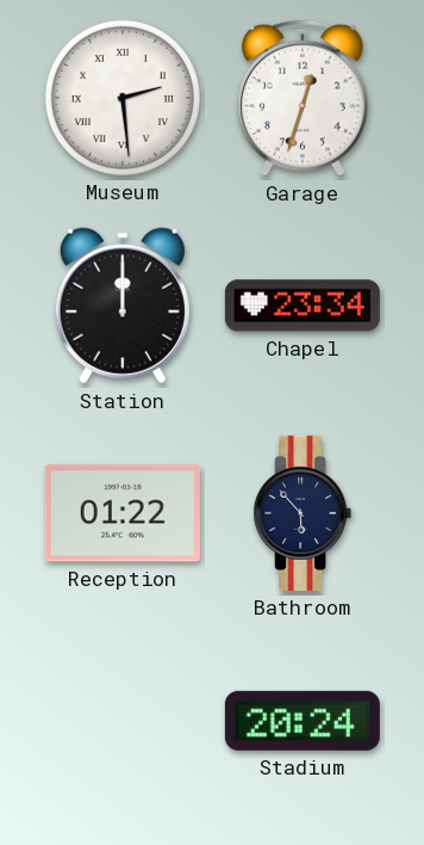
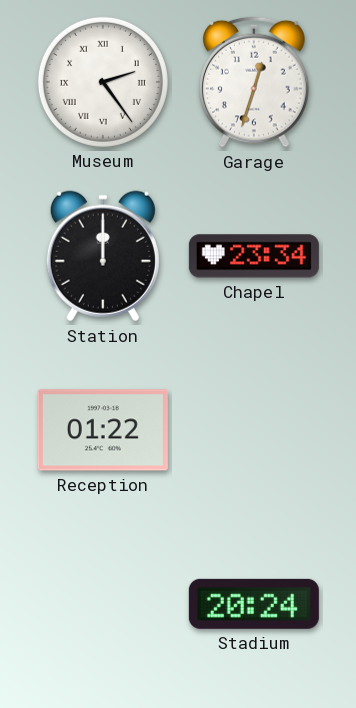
Museum: 2:29 -> 2:24
Bathroom: 5:53 -> none
